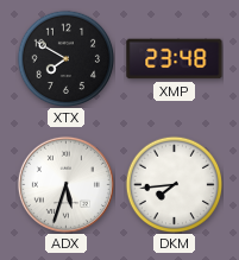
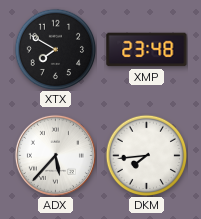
ADX: 5:33 -> 5:37
